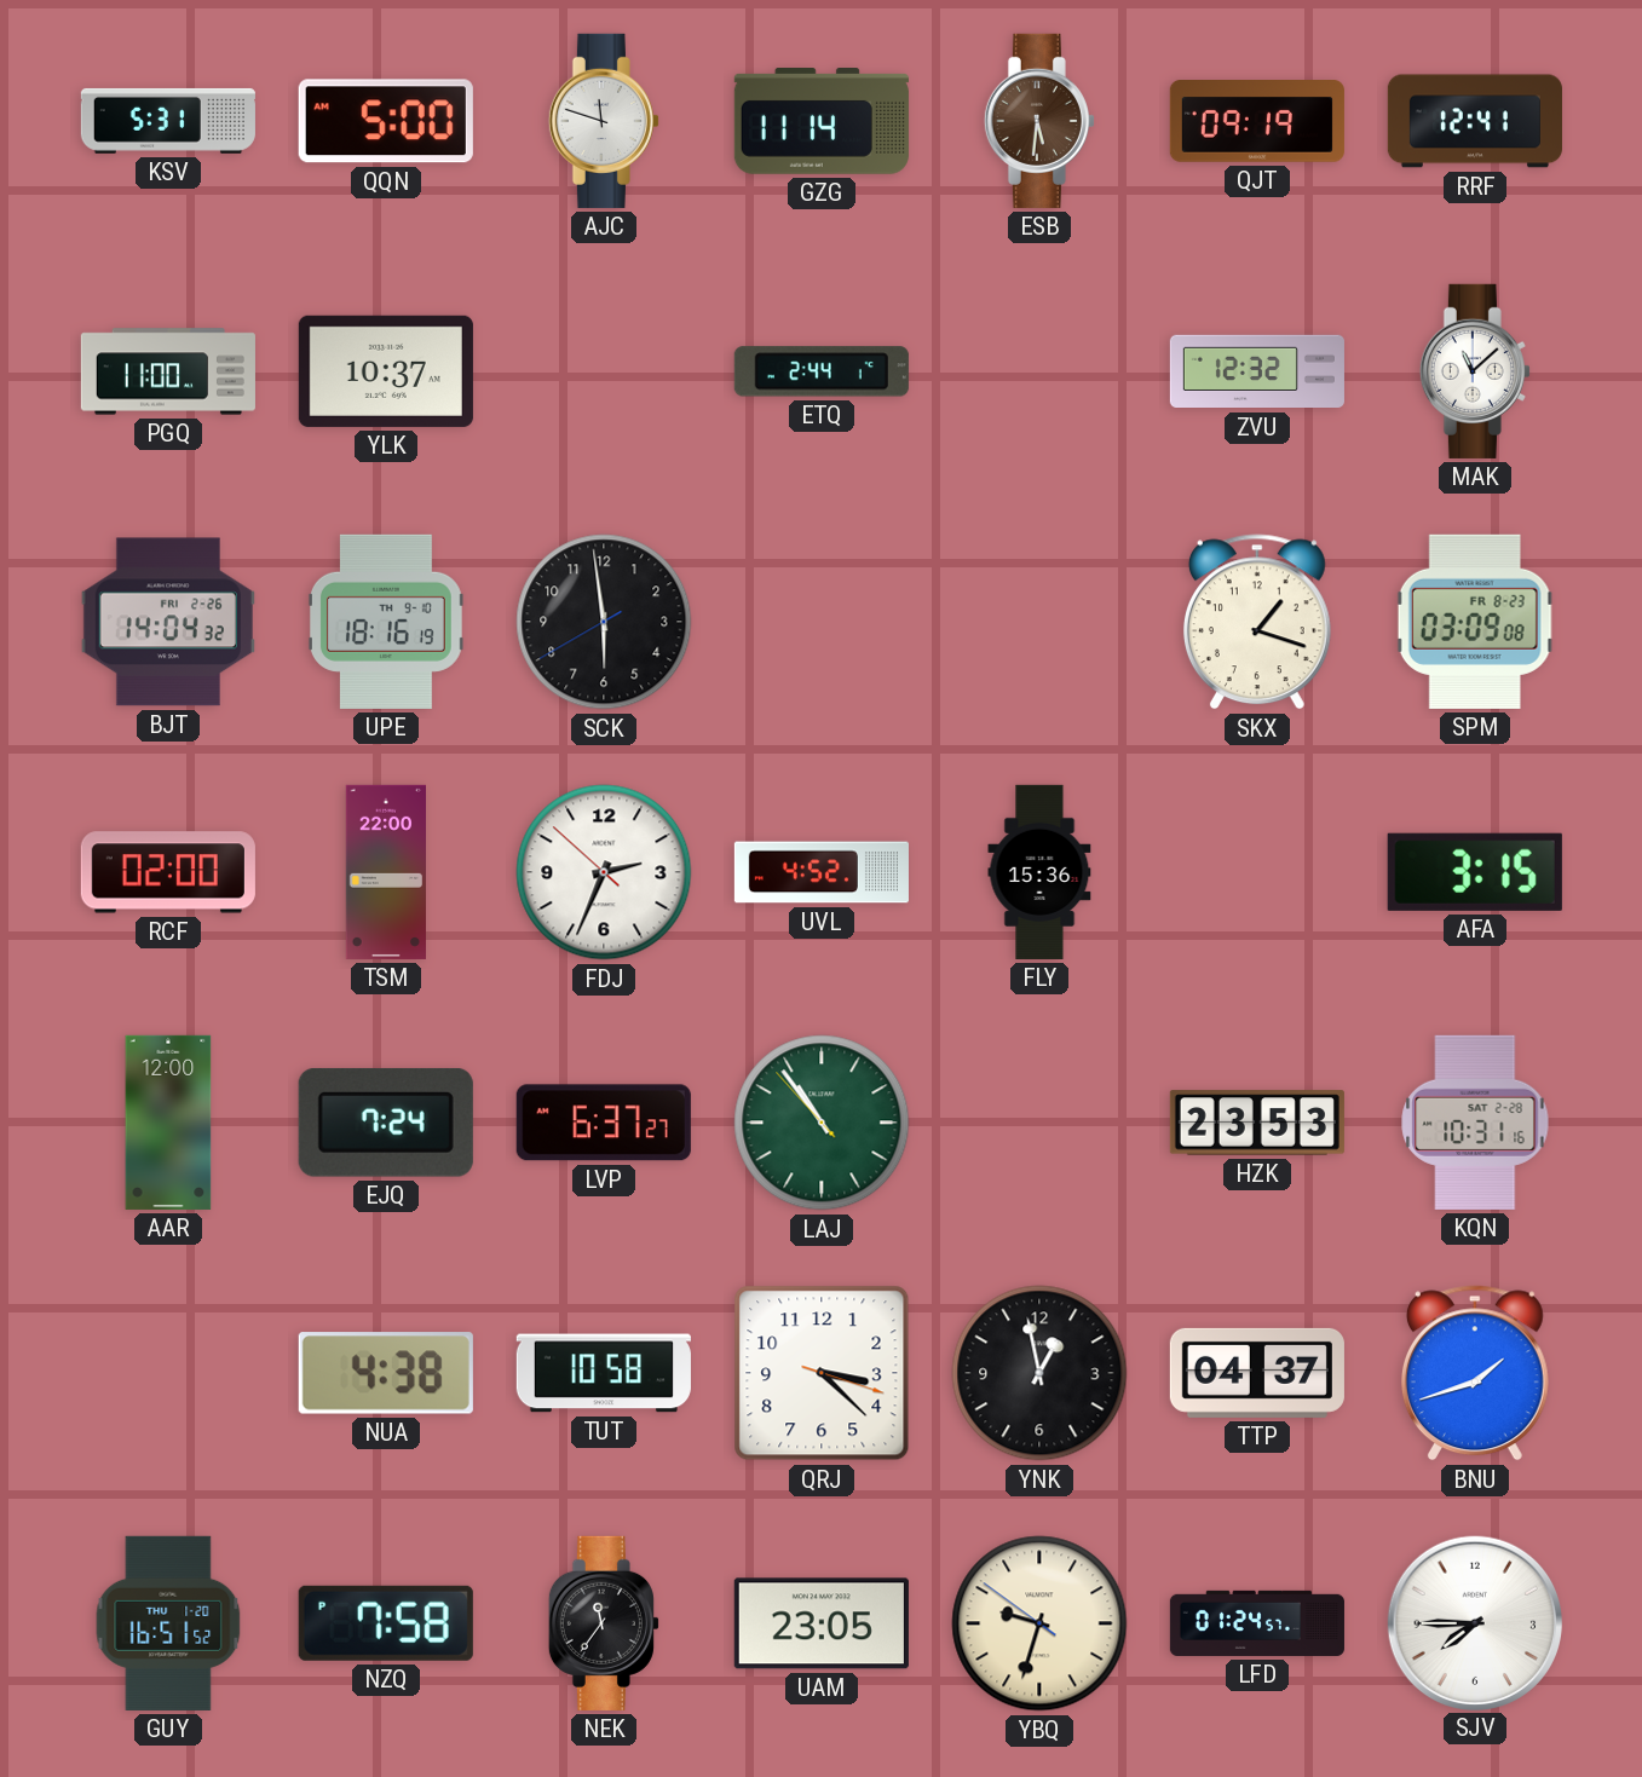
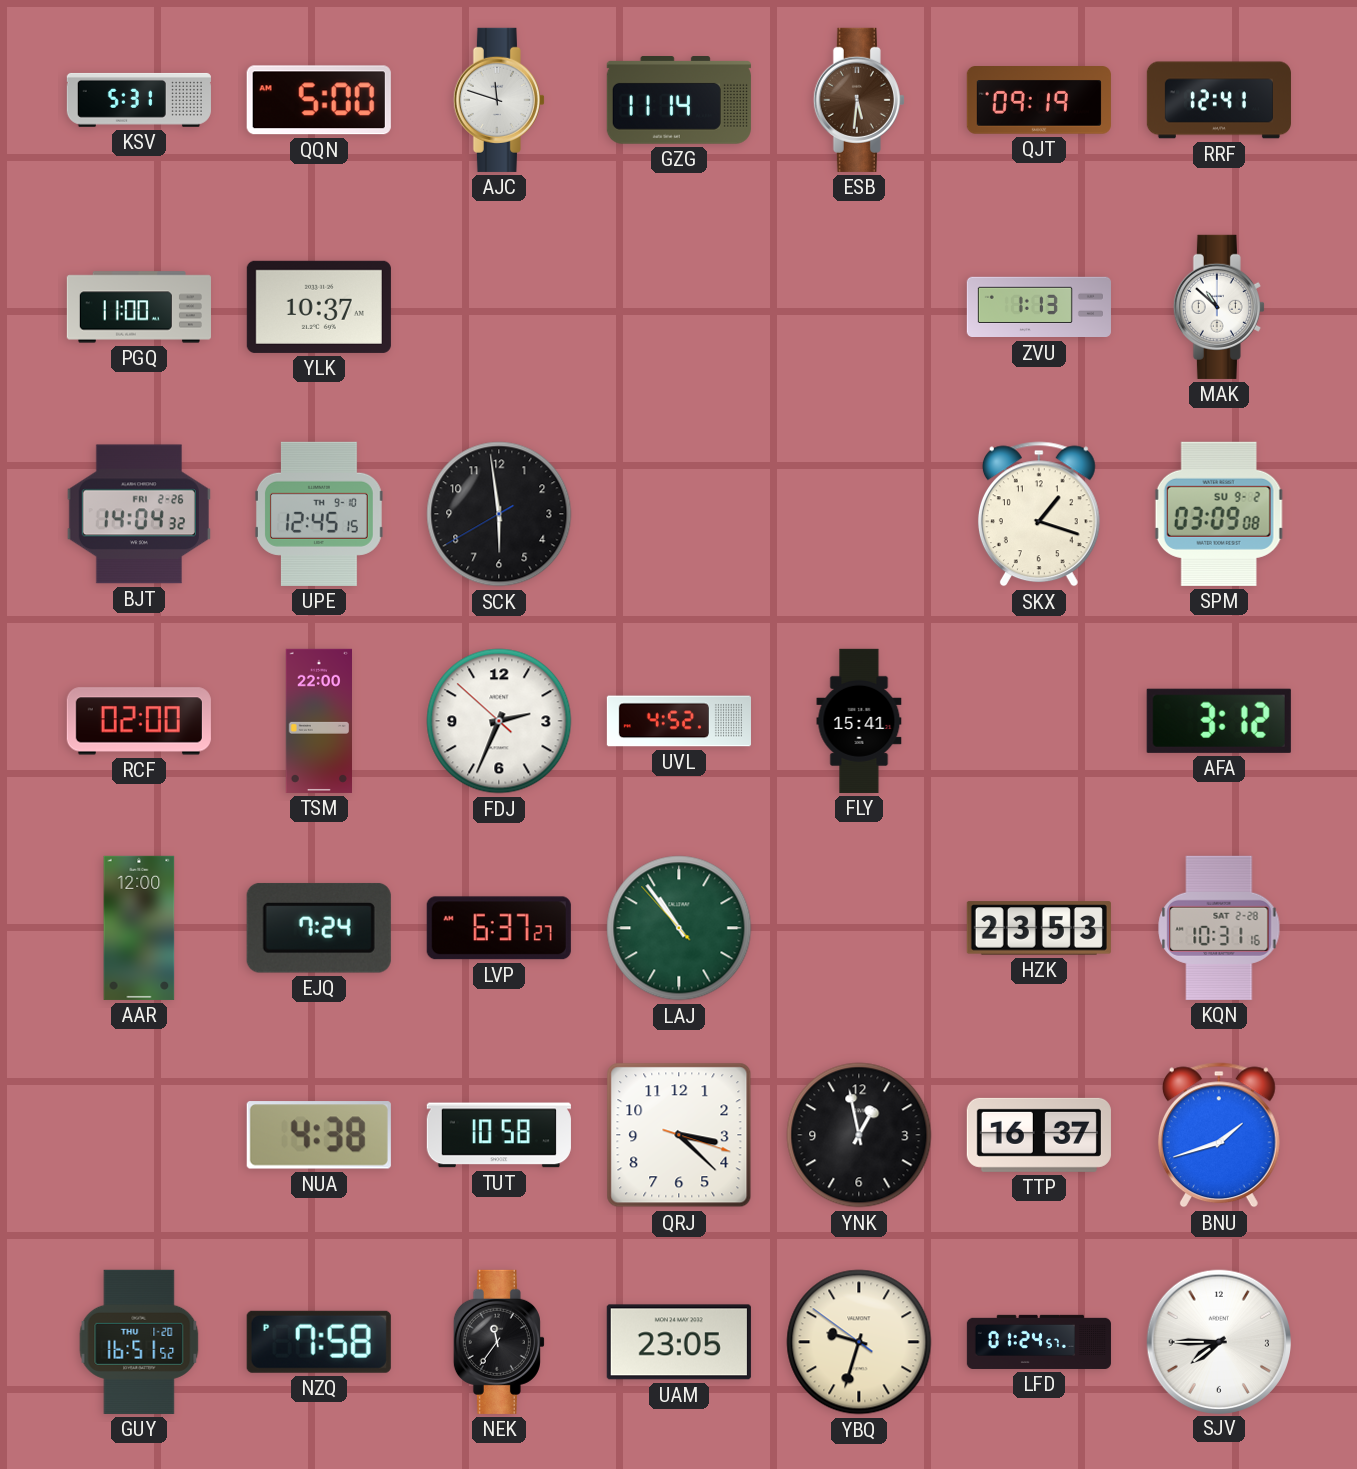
ETQ: 2:44 -> none
ZVU: 12:32 -> 1:13
MAK: 11:08 -> 10:52
UPE: 18:16 -> 12:45
SPM date: FR 8-23 -> SU 9-2
FLY: 15:36 -> 15:41
AFA: 3:15 -> 3:12
TTP: 04:37 -> 16:37
